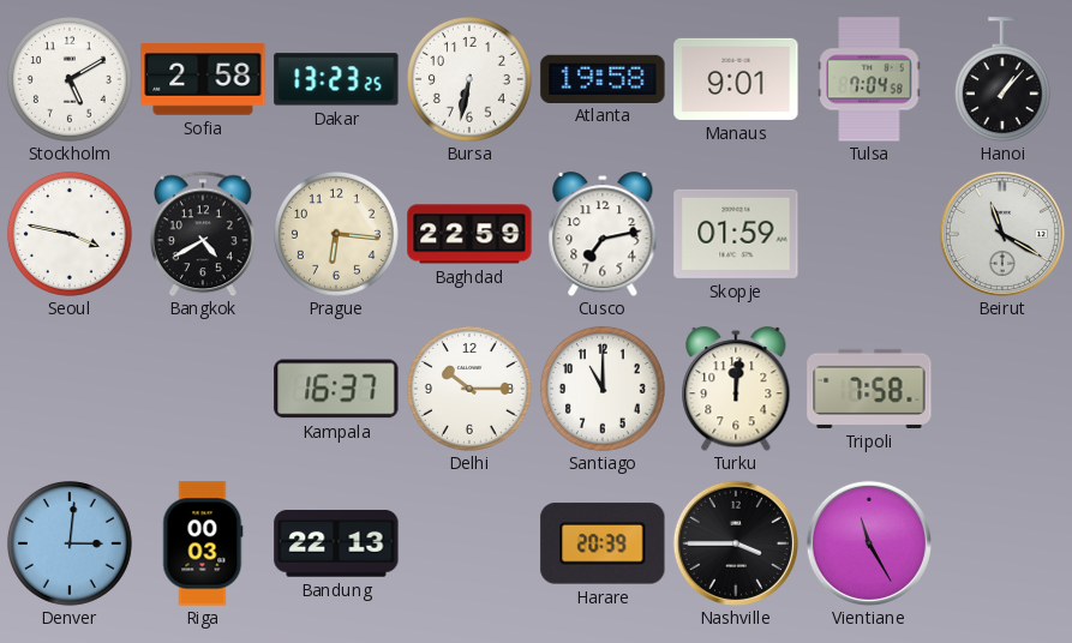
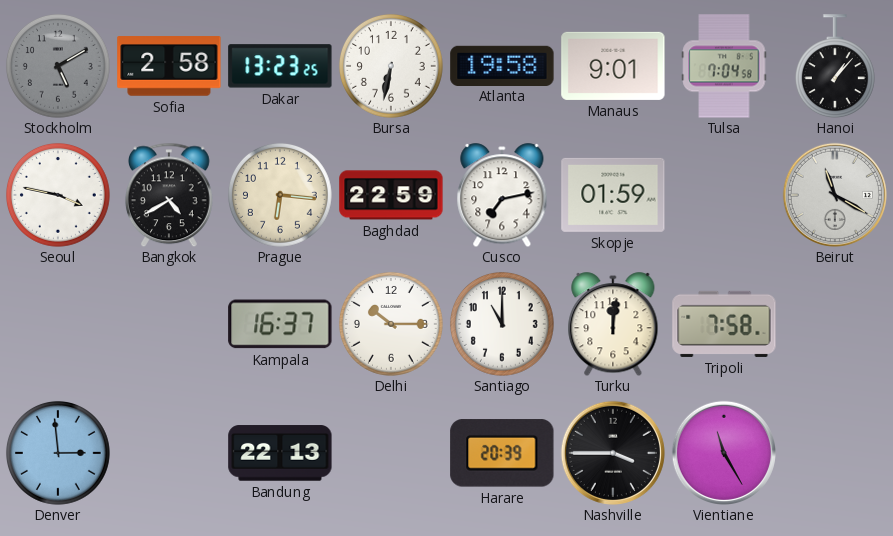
Stockholm dial: white -> grey
Denver: 3:01 -> 2:59
Riga: 00:03 -> none
